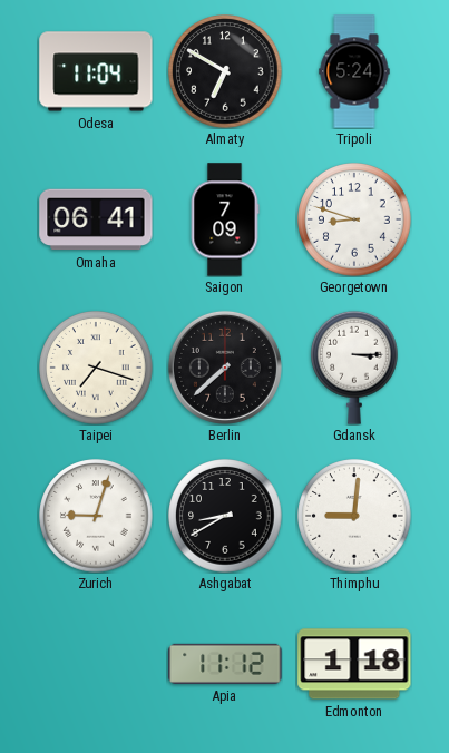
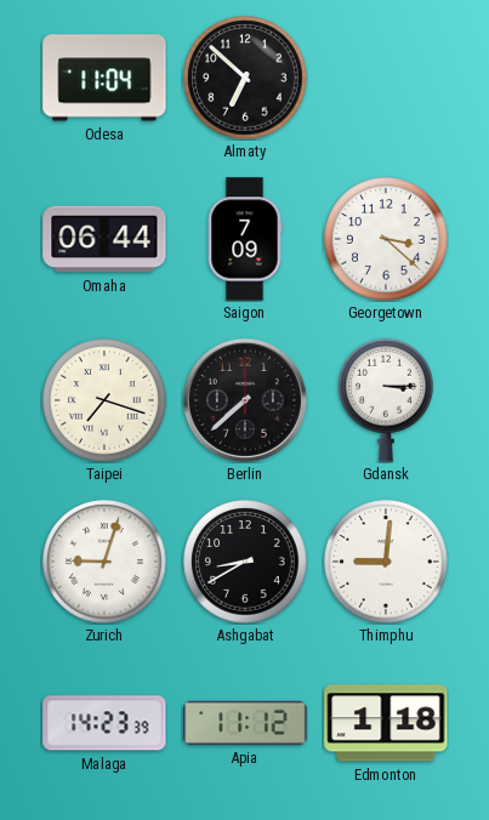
Almaty: 6:50 -> 6:52
Tripoli: 5:24 -> none
Omaha: 06:41 -> 06:44
Georgetown: 8:48 -> 3:22
Malaga: none -> 14:23
